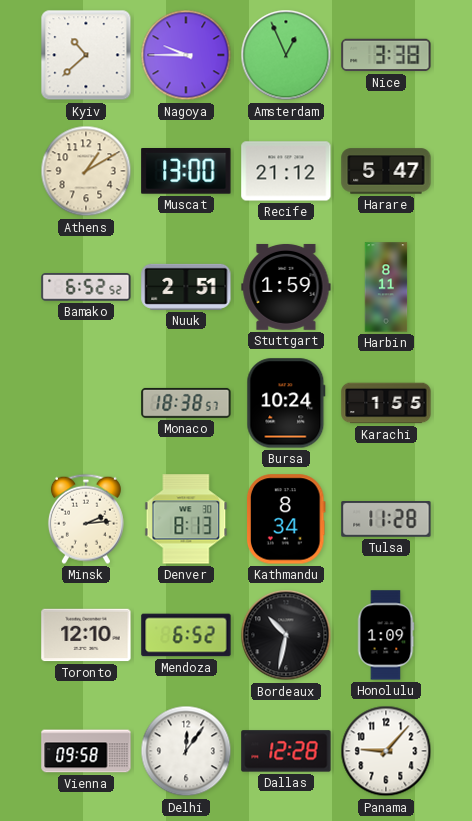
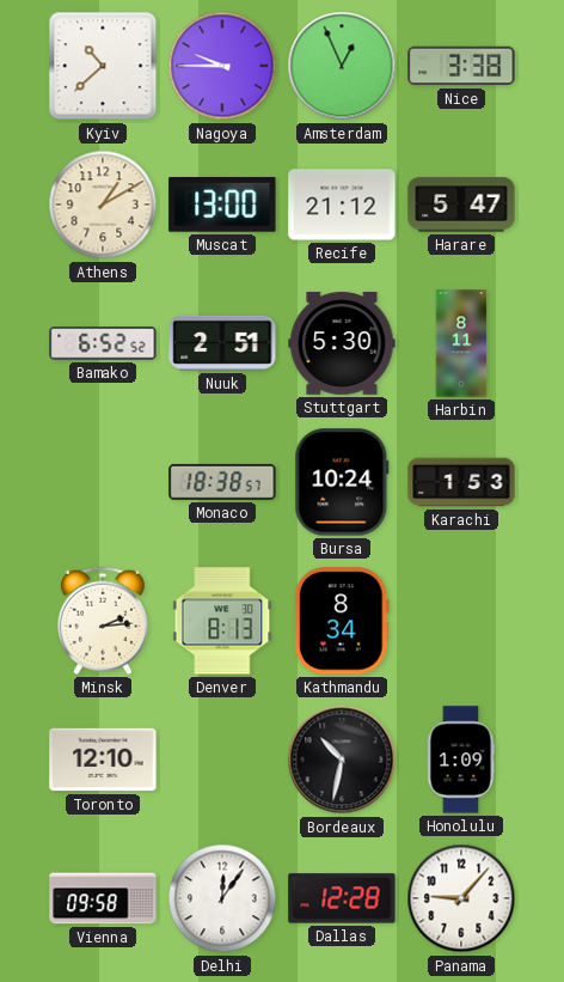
Stuttgart: 1:59 -> 5:30
Karachi: 1:55 -> 1:53
Tulsa: 11:28 -> none
Mendoza: 6:52 -> none
